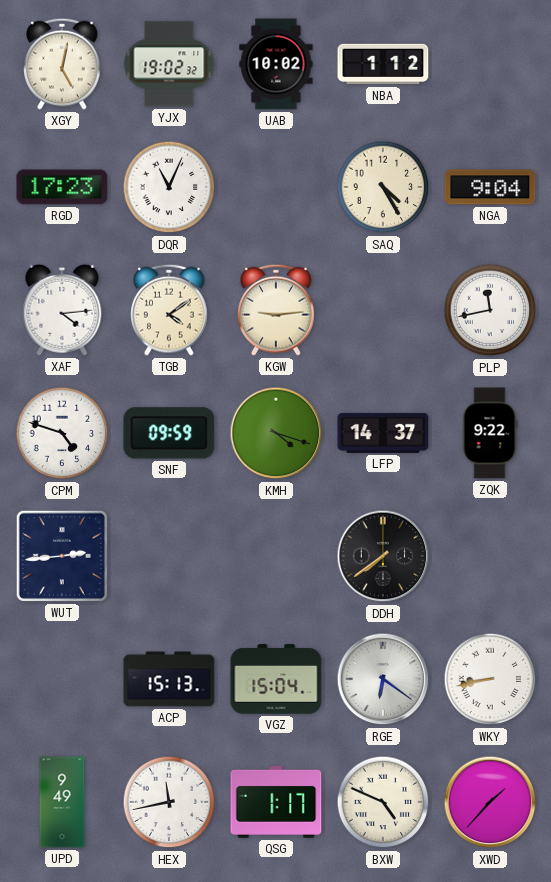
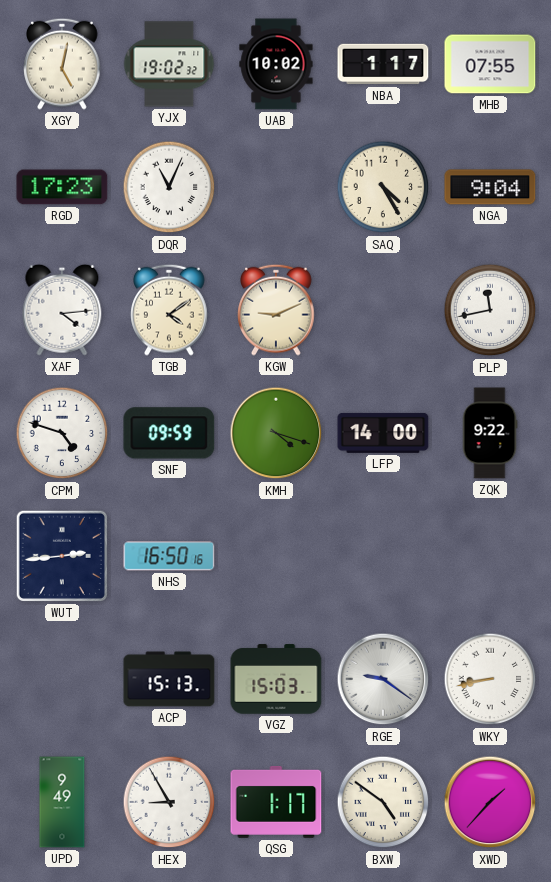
NBA: 1:12 -> 1:17
MHB: none -> 07:55
KGW: 9:14 -> 9:11
LFP: 14:37 -> 14:00
NHS: none -> 16:50
DDH: 7:39 -> none
VGZ: 15:04 -> 15:03
RGE: 6:21 -> 9:21
HEX: 11:43 -> 8:55
BXW: 4:49 -> 4:51
